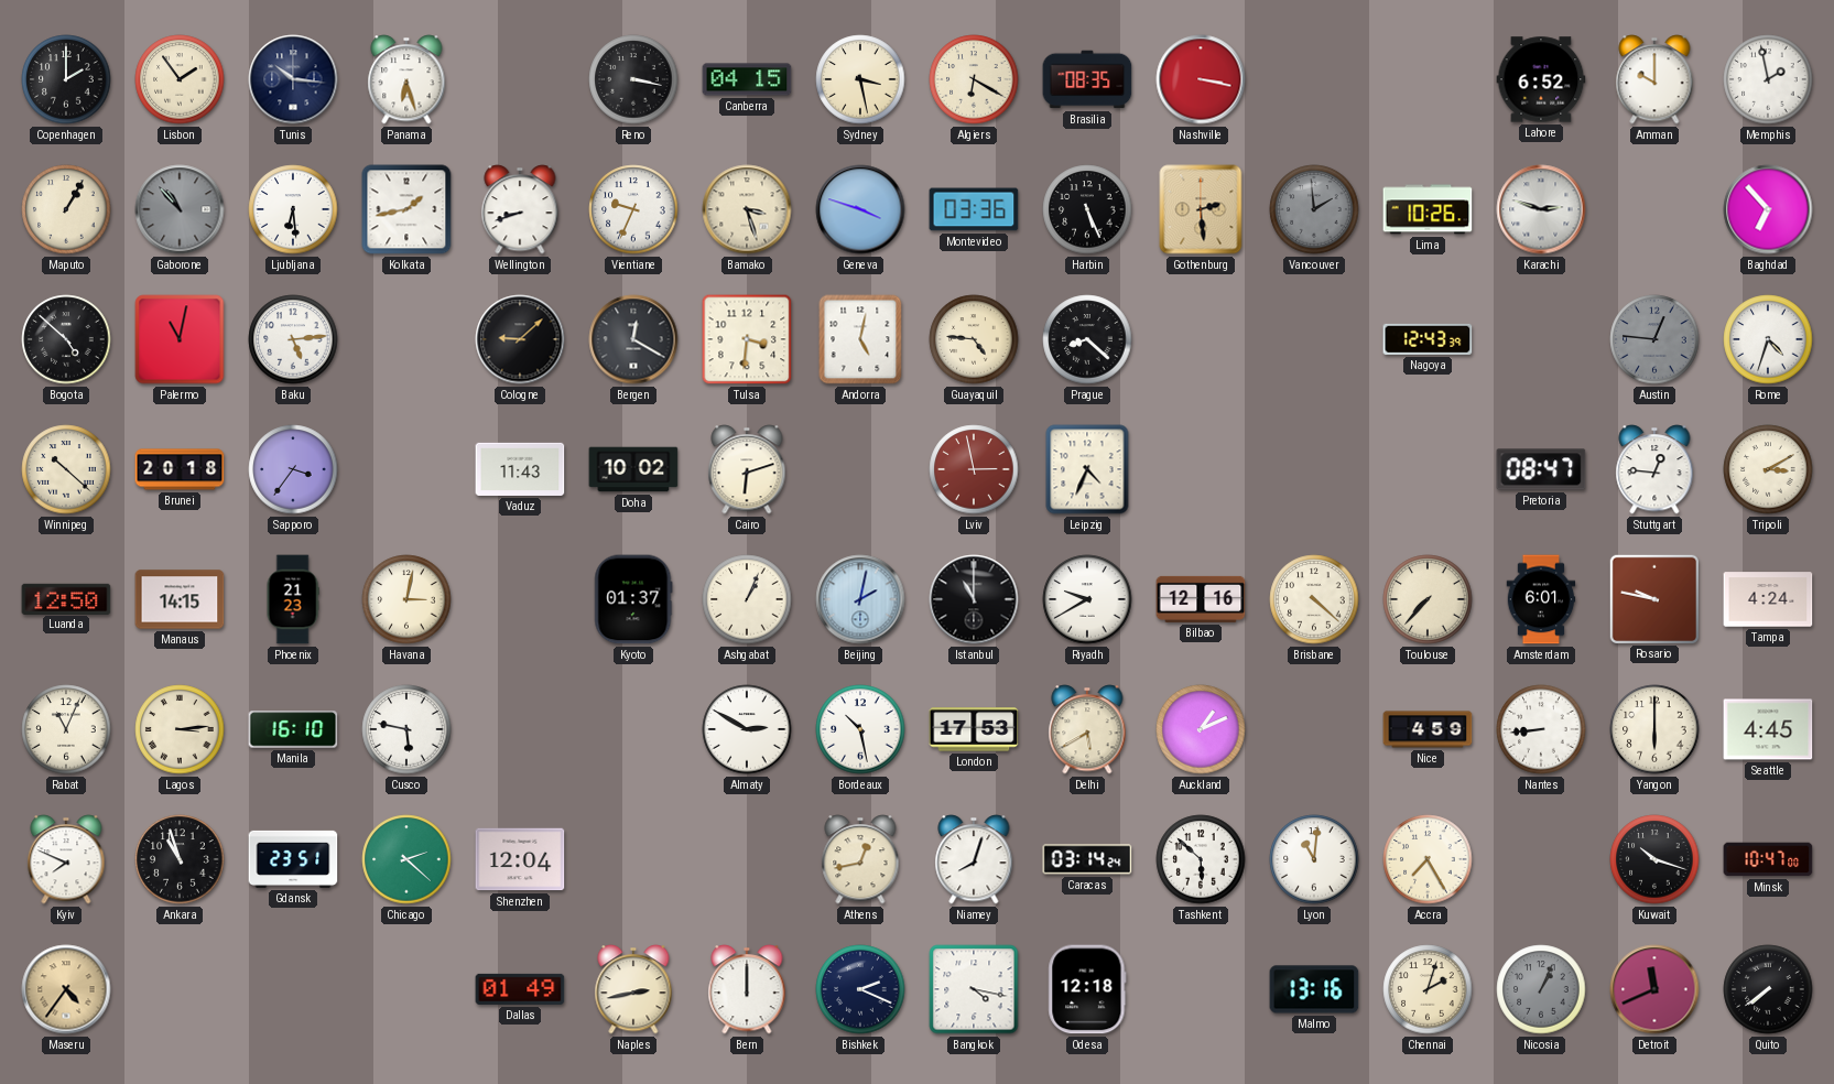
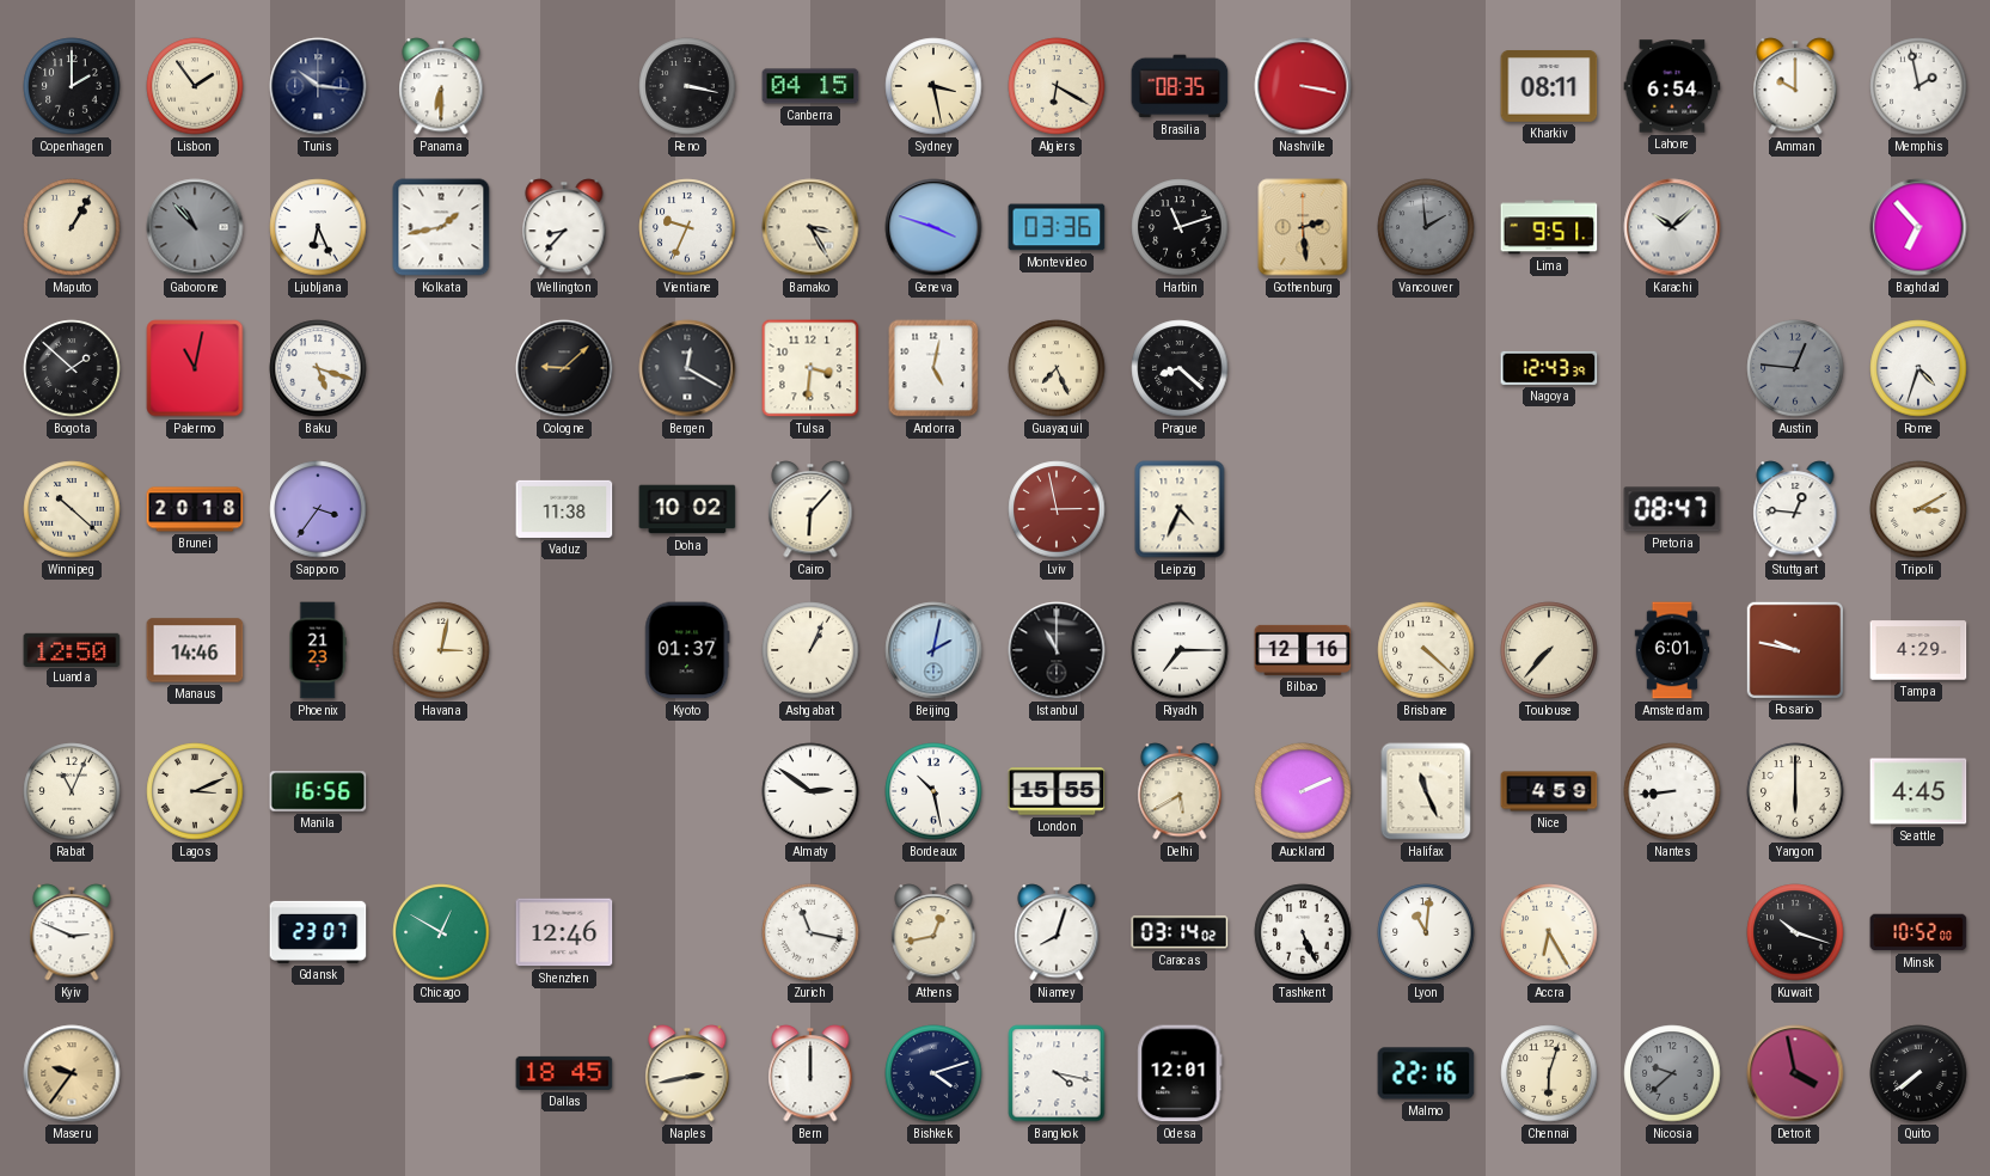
Panama: 6:27 -> 6:30
Kharkiv: none -> 08:11
Lahore: 6:52 -> 6:54
Ljubljana: 6:29 -> 6:26
Wellington: 8:42 -> 8:37
Bamako: 3:27 -> 3:25
Harbin: 5:26 -> 11:12
Lima: 10:26 -> 9:51
Karachi: 2:48 -> 10:08
Bogota: 4:52 -> 1:52
Baku: 5:14 -> 5:18
Guayaquil: 4:46 -> 7:26
Vaduz: 11:43 -> 11:38
Cairo: 6:12 -> 6:07
Manaus: 14:15 -> 14:46
Riyadh: 9:40 -> 7:15
Tampa: 4:24 -> 4:29
Lagos: 3:14 -> 3:11
Manila: 16:10 -> 16:56
Cusco: 5:47 -> none
Almaty: 2:50 -> 2:51
London: 17:53 -> 15:55
Auckland: 1:11 -> 2:11
Halifax: none -> 11:26
Kyiv: 7:49 -> 2:49
Ankara: 10:57 -> none
Gdansk: 23:51 -> 23:07
Chicago: 2:22 -> 12:50
Shenzhen: 12:04 -> 12:46
Zurich: none -> 11:17
Caracas: 03:14:24 -> 03:14:02
Tashkent: 5:52 -> 5:26
Accra: 7:25 -> 6:25
Minsk: 10:47 -> 10:52
Maseru: 4:36 -> 9:36
Dallas: 01:49 -> 18:45
Bishkek: 2:19 -> 4:12
Odesa: 12:18 -> 12:01
Malmo: 13:16 -> 22:16
Chennai: 2:03 -> 6:03
Nicosia: 1:04 -> 9:38
Detroit: 11:41 -> 3:58
